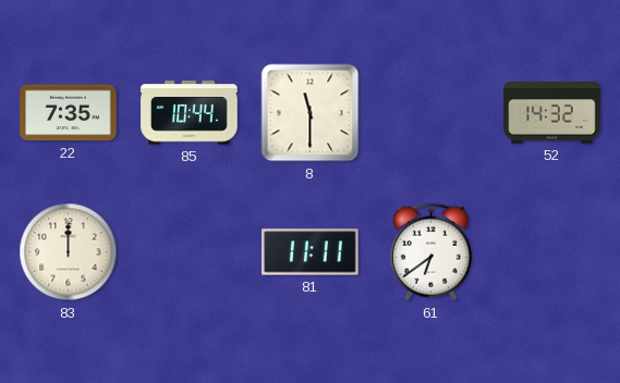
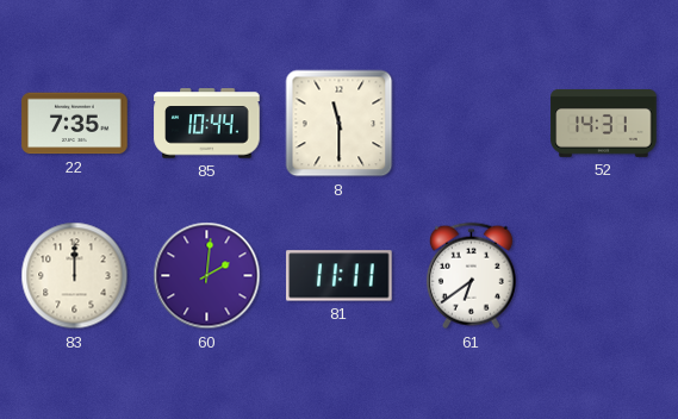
52: 14:32 -> 14:31
60: none -> 2:01
